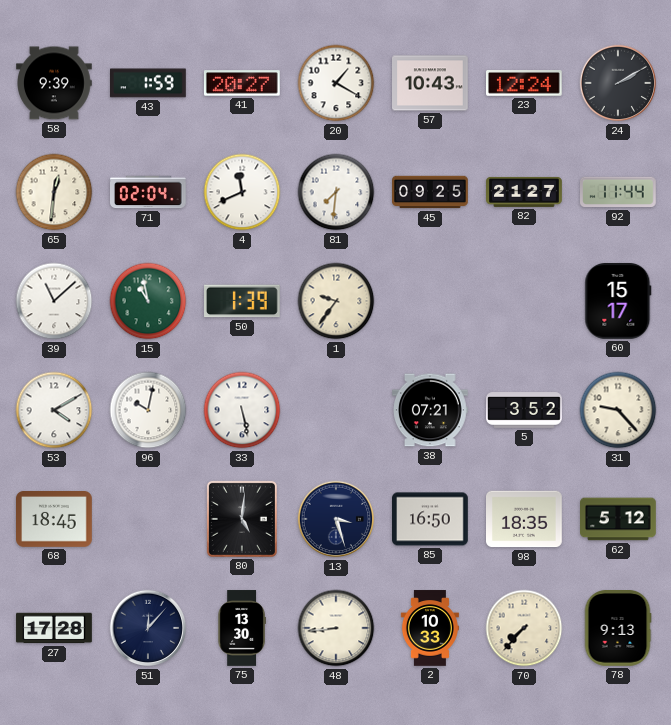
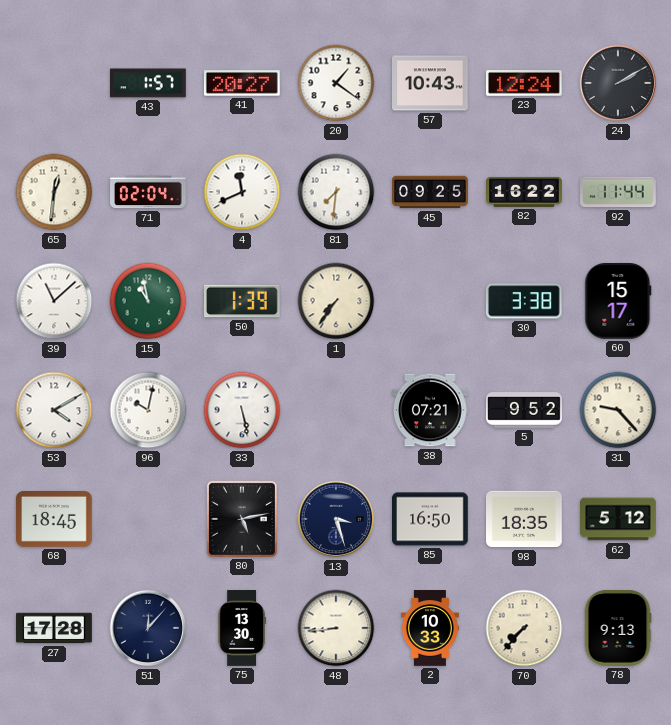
58: 9:39 -> none
43: 1:59 -> 1:57
20: 1:20 -> 1:21
82: 21:27 -> 16:22
1: 9:36 -> 7:36
30: none -> 3:38
5: 3:52 -> 9:52
80: 5:01 -> 5:13
